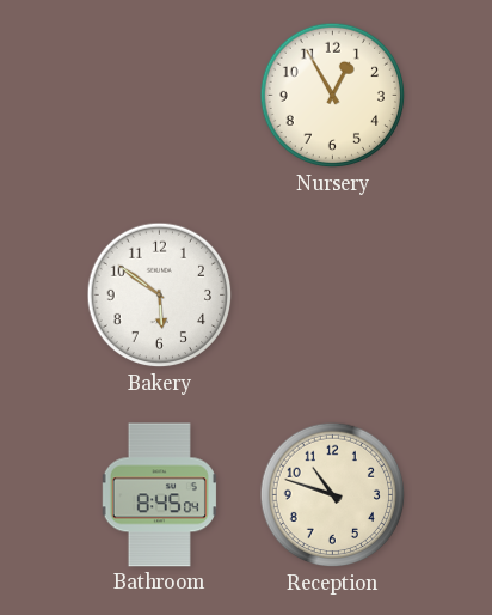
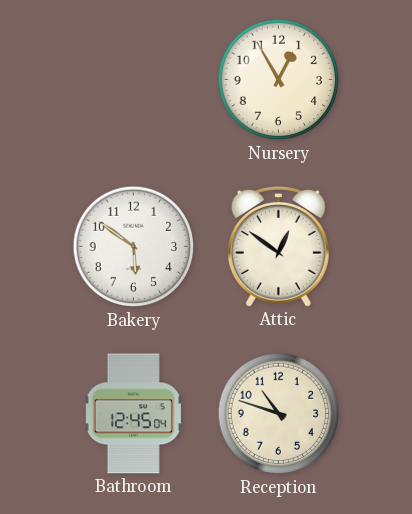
Attic: none -> 12:51
Bathroom: 8:45 -> 12:45
